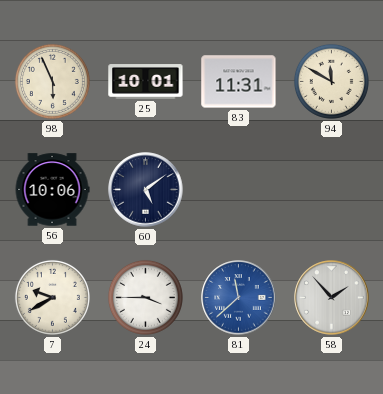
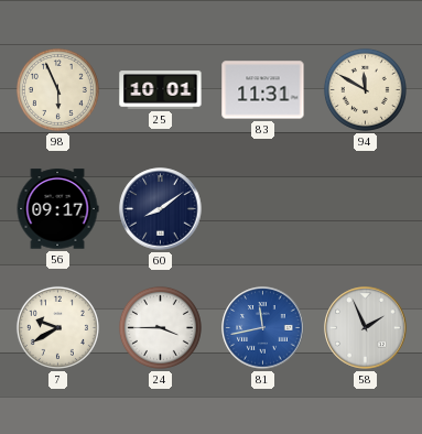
56: 10:06 -> 09:17
60: 5:09 -> 8:09
81: 11:38 -> 11:43
58: 1:53 -> 1:56
